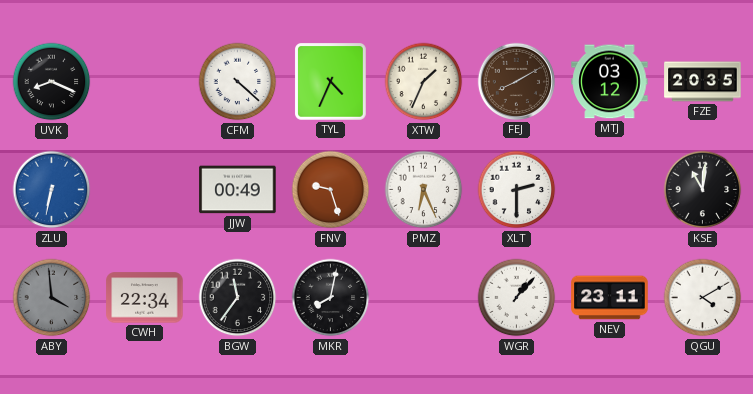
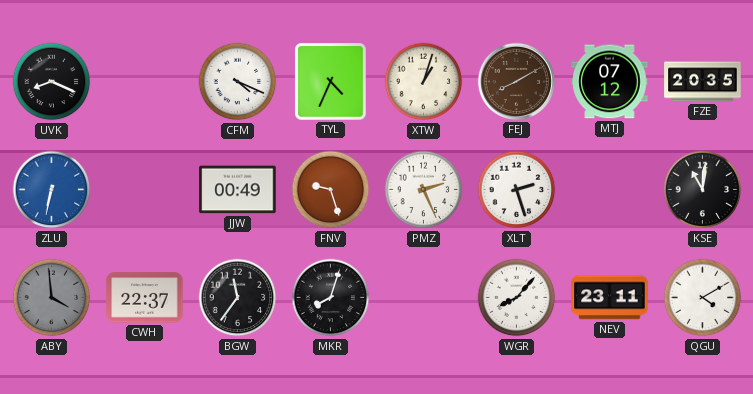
CFM: 4:22 -> 4:19
XTW: 1:34 -> 1:03
MTJ: 03:12 -> 07:12
PMZ: 6:26 -> 2:26
XLT: 2:30 -> 2:27
CWH: 22:34 -> 22:37
MKR: 8:02 -> 8:03
WGR: 1:07 -> 8:07
